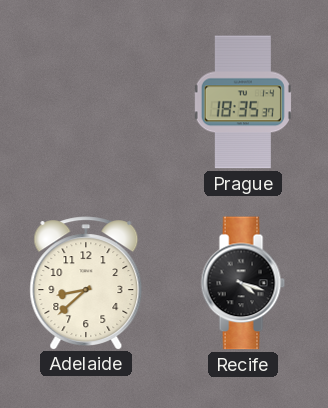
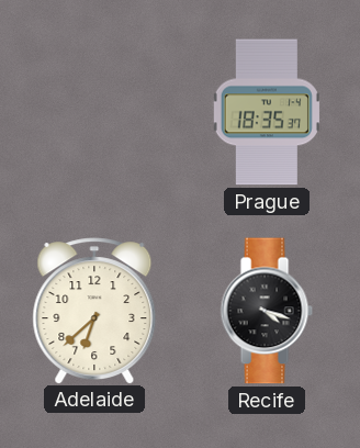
Adelaide: 8:38 -> 6:38
